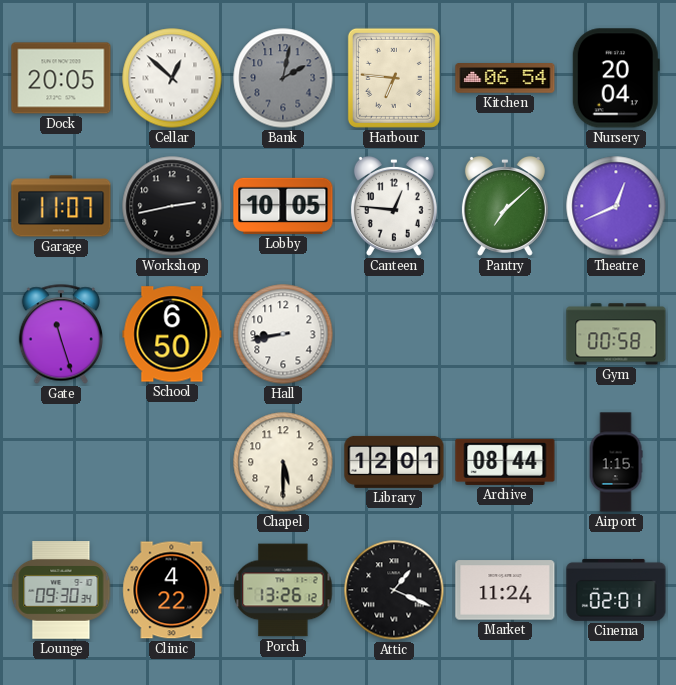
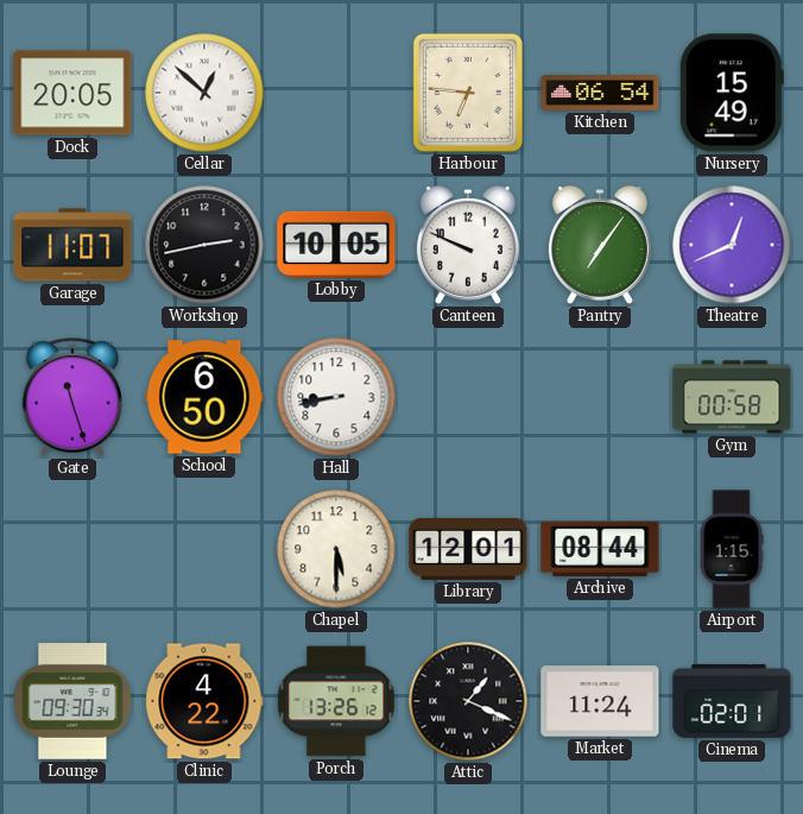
Bank: 2:02 -> none
Nursery: 20:04 -> 15:49
Canteen: 12:46 -> 9:49
Pantry: 7:08 -> 7:06
